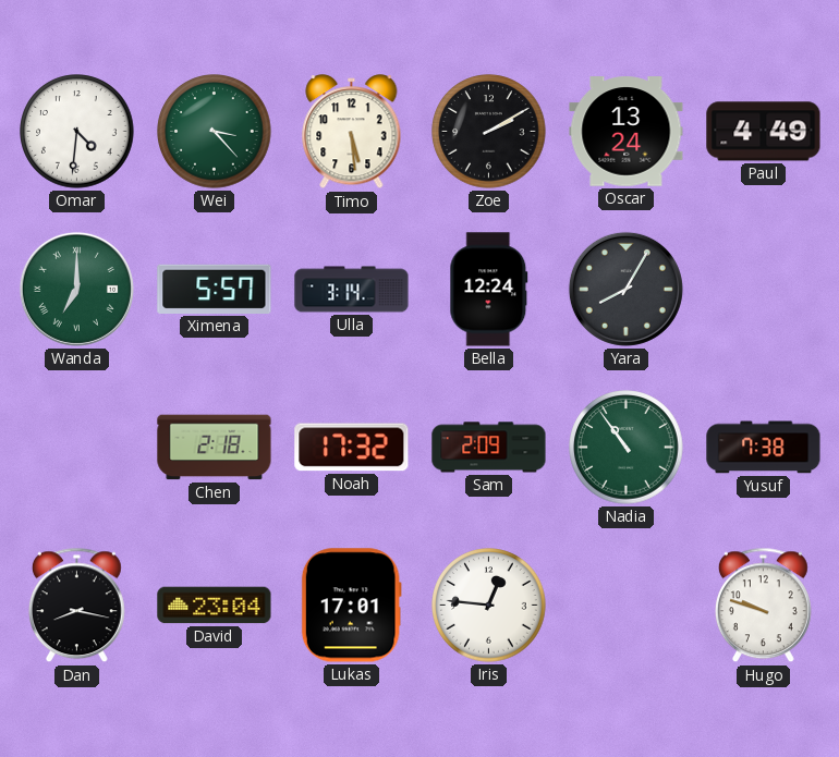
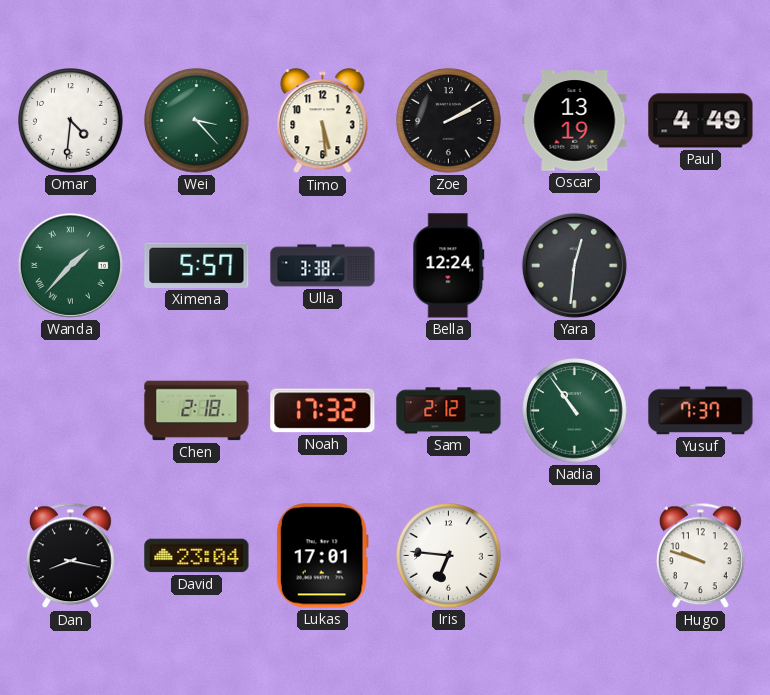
Oscar: 13:24 -> 13:19
Wanda: 7:00 -> 1:37
Ulla: 3:14 -> 3:38
Yara: 8:05 -> 12:31
Sam: 2:09 -> 2:12
Yusuf: 7:38 -> 7:37
Iris: 12:46 -> 6:46
